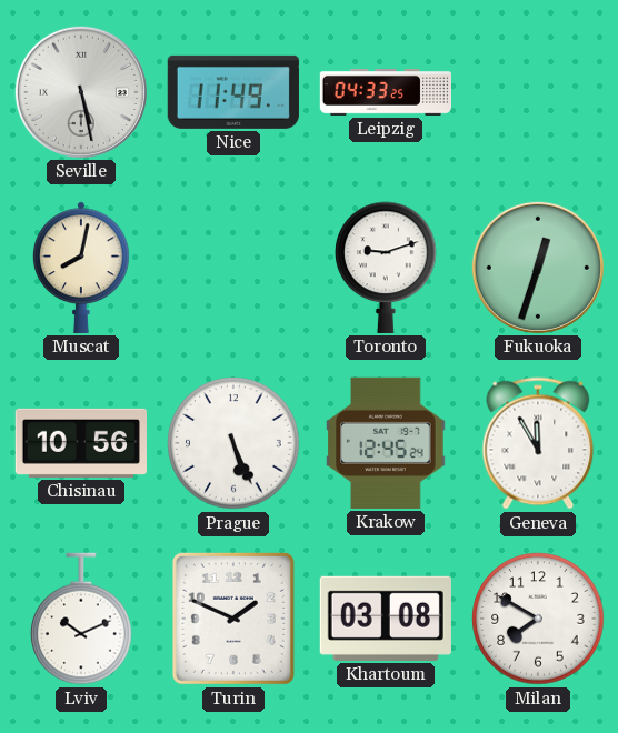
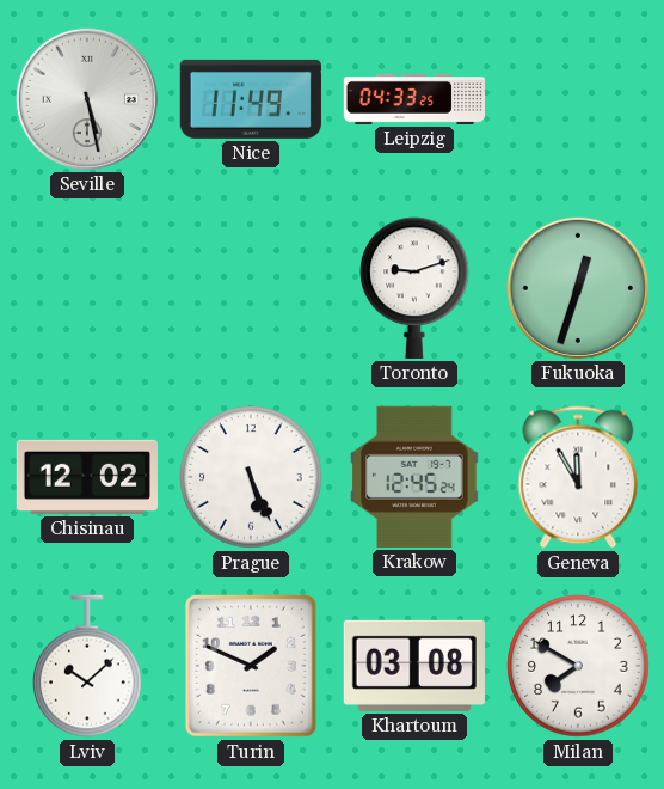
Muscat: 8:02 -> none
Chisinau: 10:56 -> 12:02
Lviv: 10:11 -> 10:08
